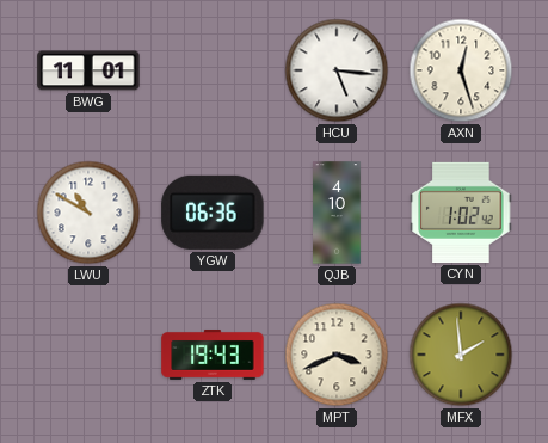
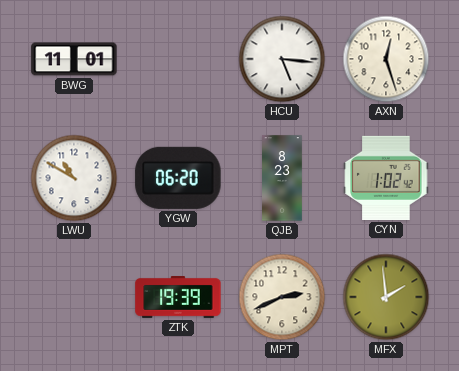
YGW: 06:36 -> 06:20
QJB: 4:10 -> 8:23
ZTK: 19:43 -> 19:39
MPT: 3:41 -> 2:41
